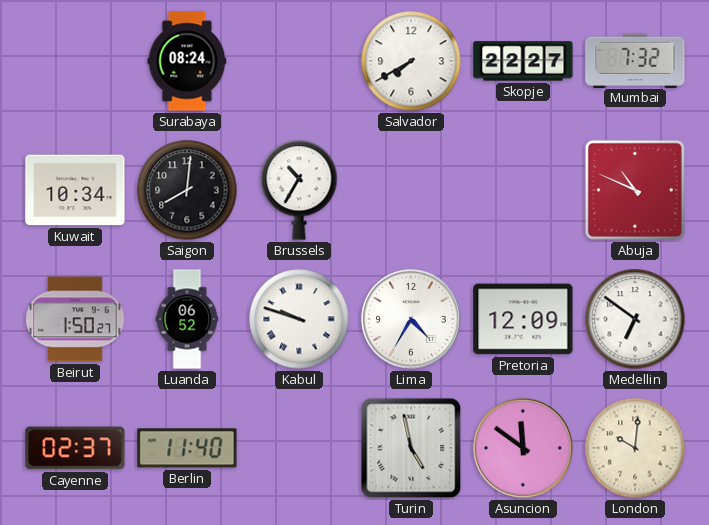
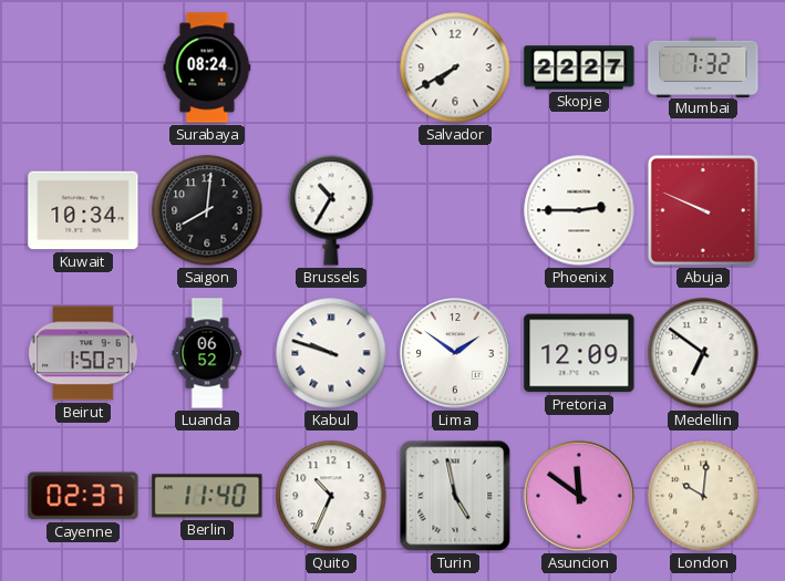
Phoenix: none -> 2:45
Abuja: 10:49 -> 9:49
Lima: 4:35 -> 1:51
Quito: none -> 10:34
